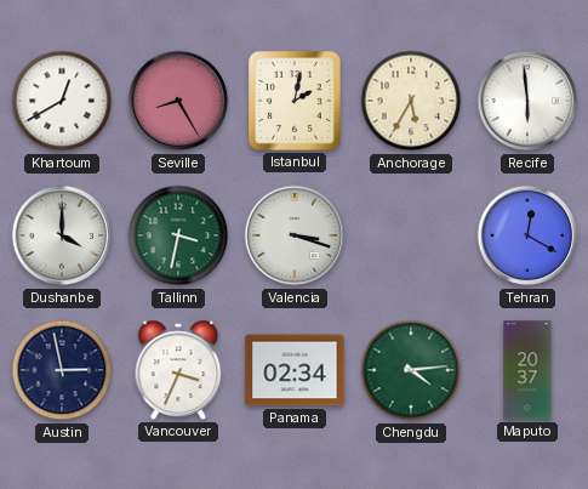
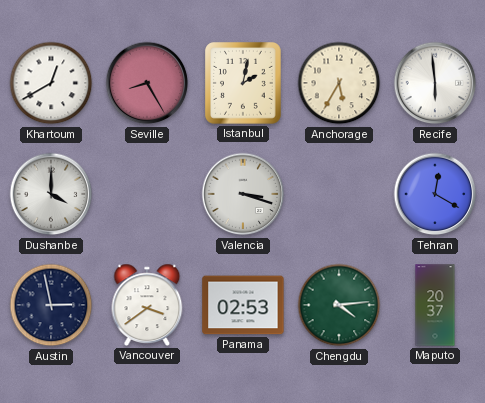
Tallinn: 3:32 -> none
Vancouver: 3:34 -> 3:39
Panama: 02:34 -> 02:53
